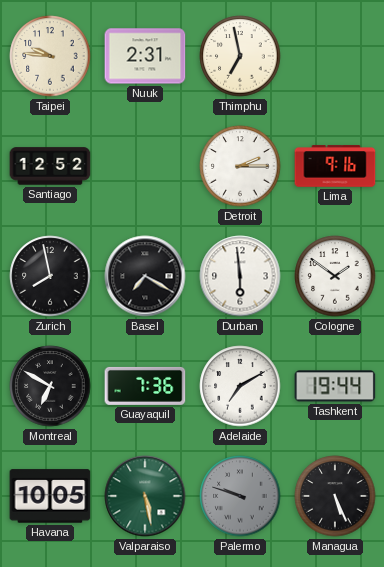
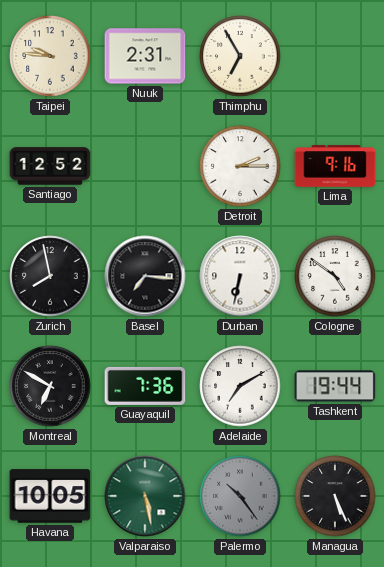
Thimphu: 6:58 -> 6:55
Basel: 7:20 -> 7:16
Durban: 5:59 -> 6:32
Cologne: 1:51 -> 4:51
Palermo: 9:48 -> 10:24
